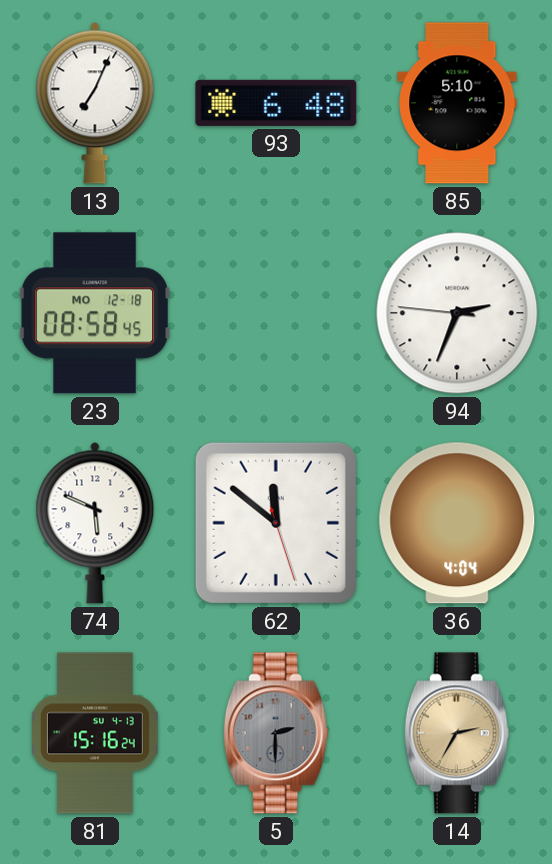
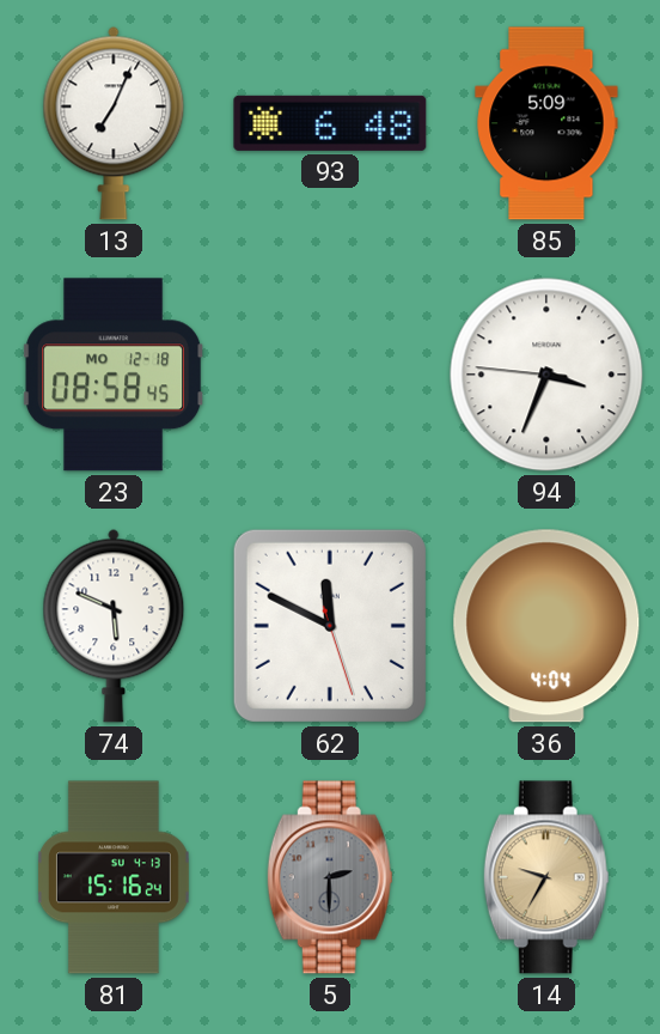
85: 5:10 -> 5:09
94: 2:33 -> 3:33
62: 11:51 -> 11:49
14: 2:35 -> 9:35
